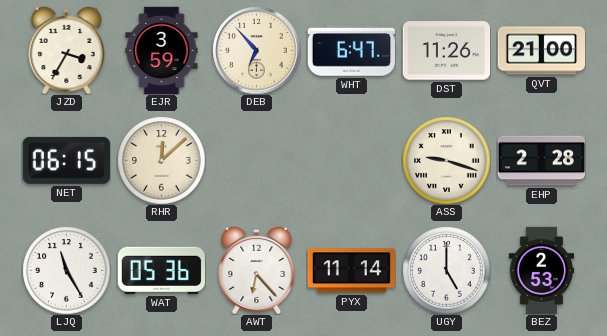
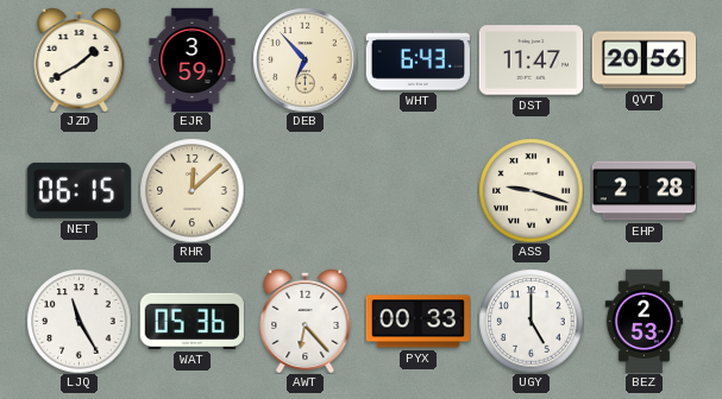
JZD: 3:35 -> 1:40
WHT: 6:47 -> 6:43
DST: 11:26 -> 11:47
QVT: 21:00 -> 20:56
PYX: 11:14 -> 00:33
